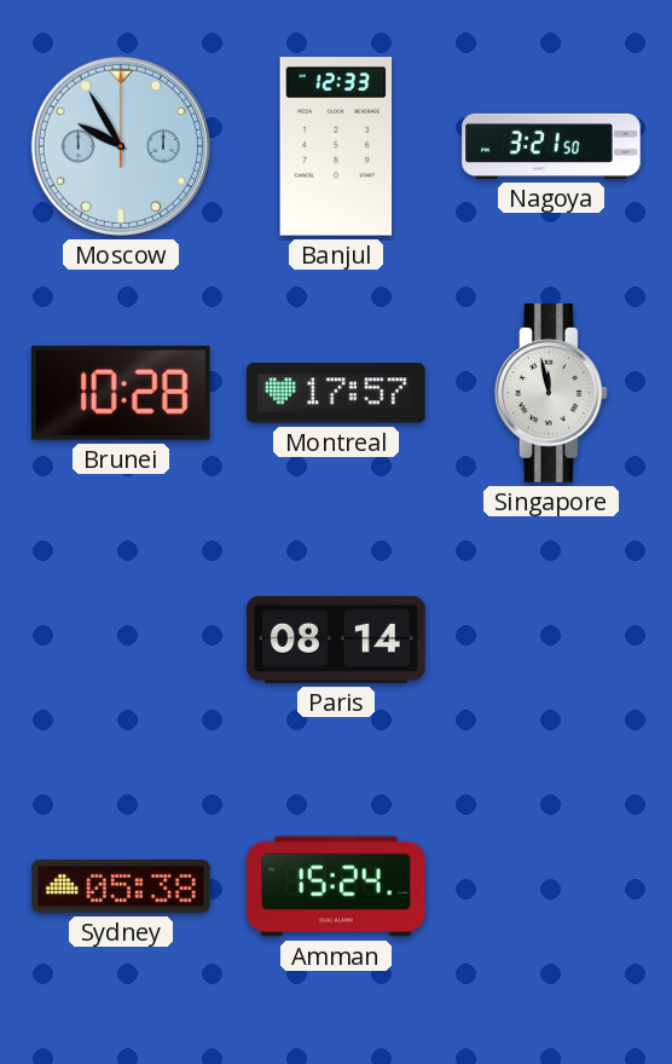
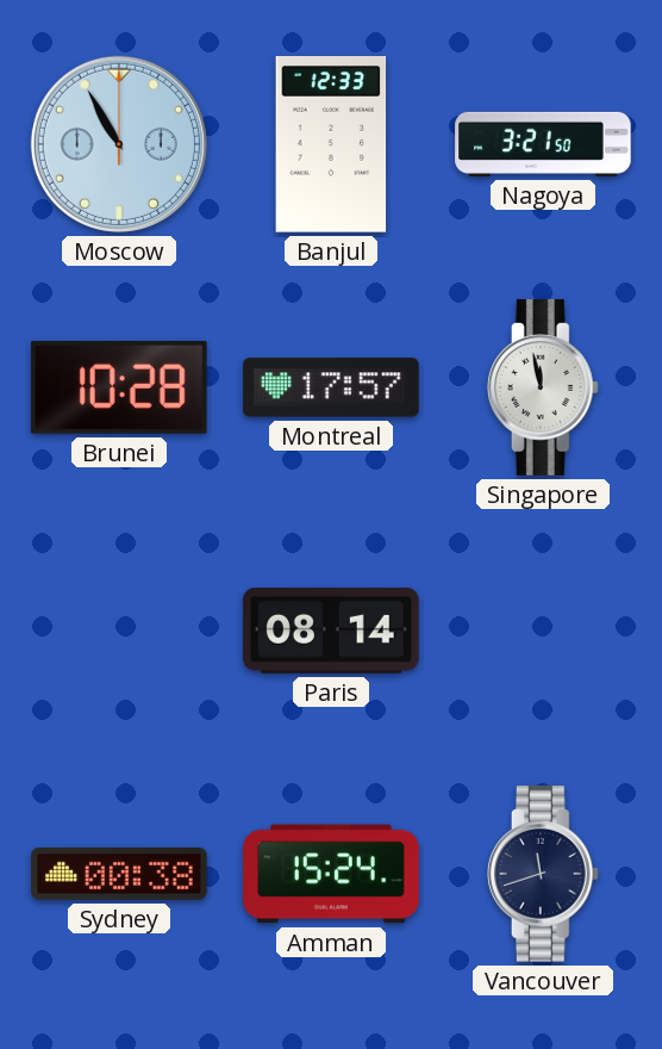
Moscow: 9:55 -> 10:55
Sydney: 05:38 -> 00:38
Vancouver: none -> 11:42
